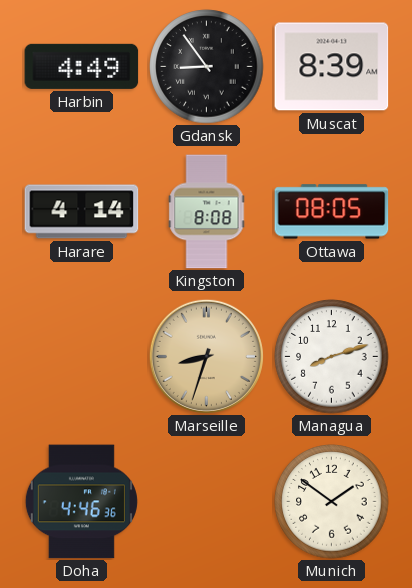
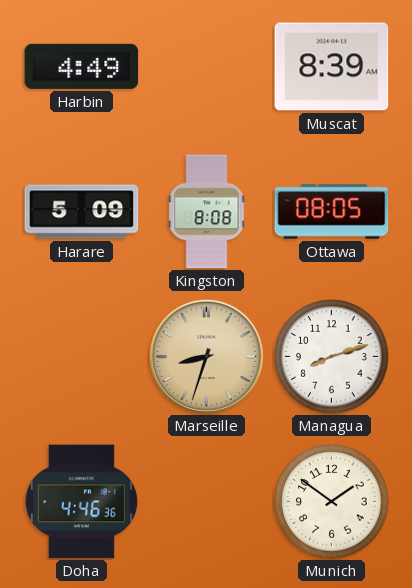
Gdansk: 8:54 -> none
Harare: 4:14 -> 5:09
